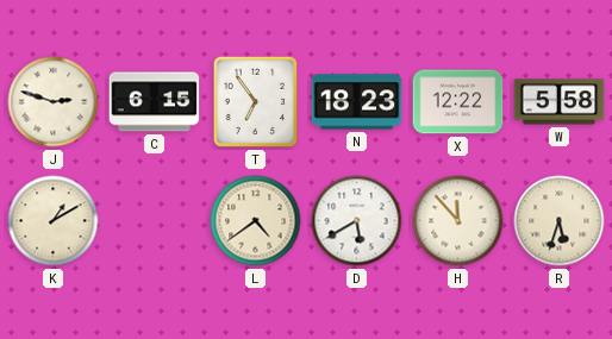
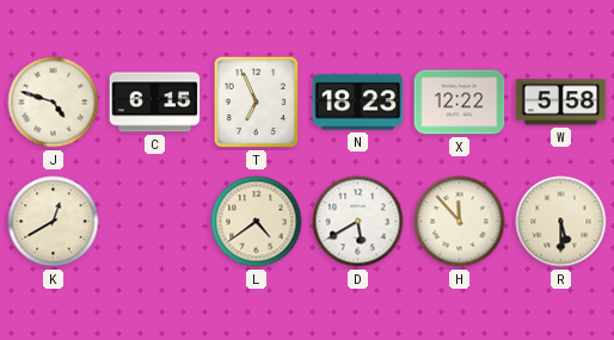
J: 2:48 -> 4:48
T: 6:54 -> 6:56
K: 1:10 -> 12:40
R: 5:33 -> 5:30
